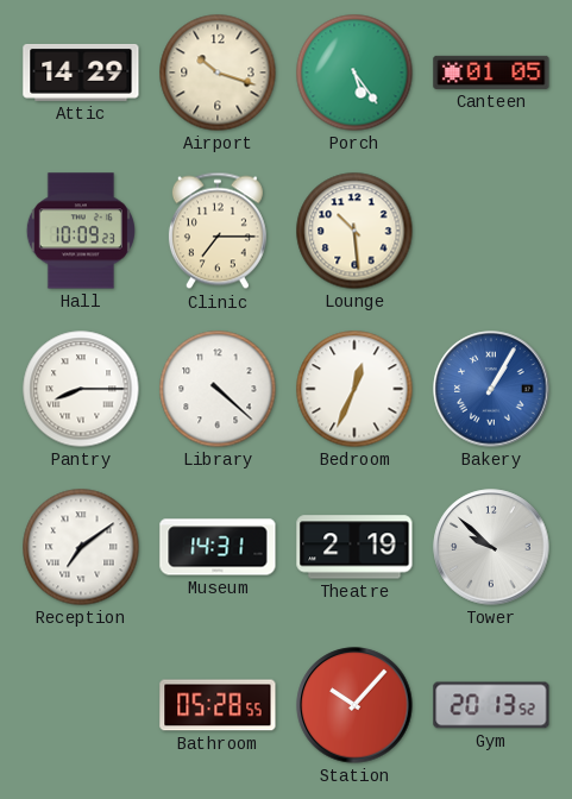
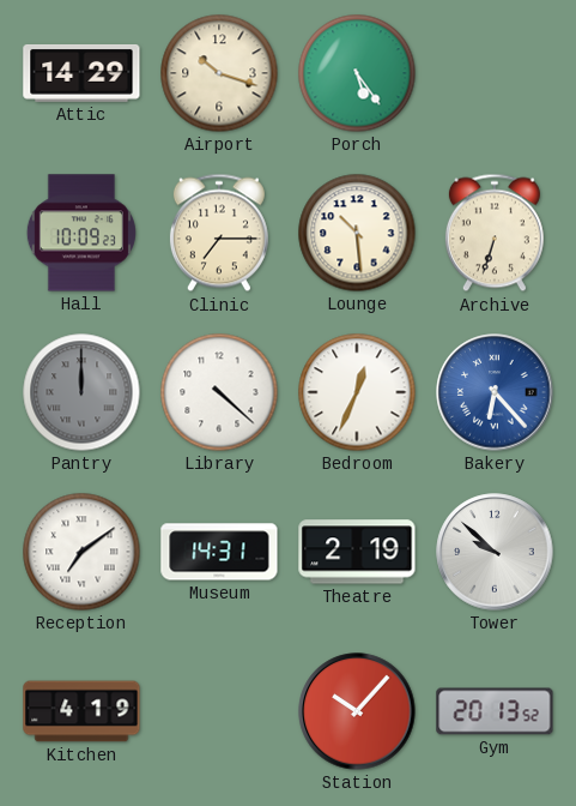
Canteen: 01:05 -> none
Archive: none -> 6:33
Pantry: 8:15 -> 12:00
Pantry dial: white -> grey
Bakery: 1:05 -> 6:23
Kitchen: none -> 4:19
Bathroom: 05:28 -> none
